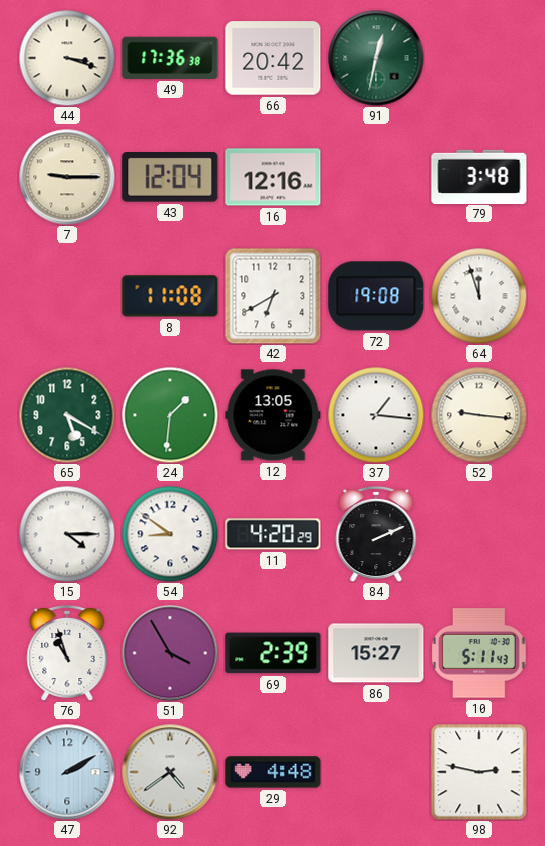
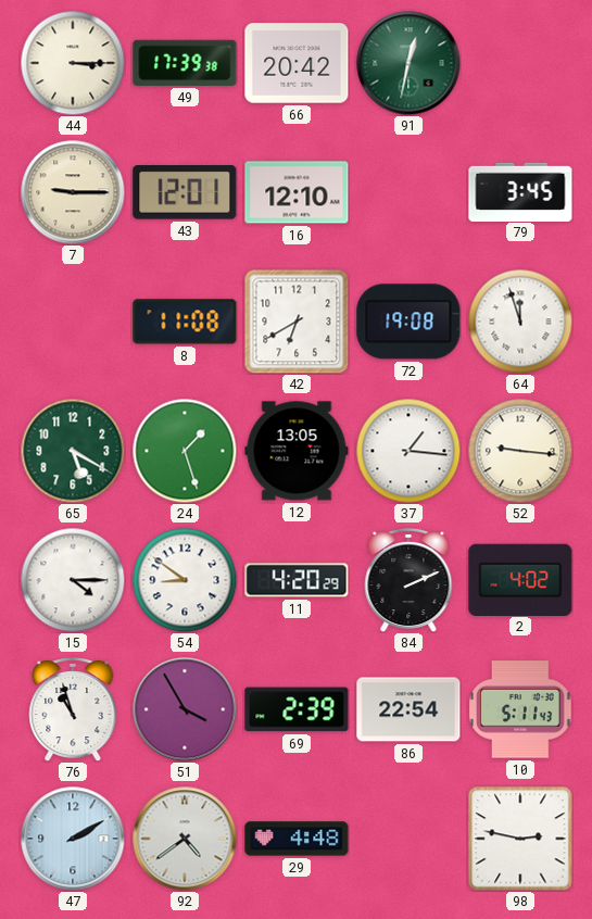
44: 3:18 -> 3:15
49: 17:36 -> 17:39
43: 12:04 -> 12:01
16: 12:16 -> 12:10
79: 3:48 -> 3:45
24: 1:31 -> 1:27
2: none -> 4:02
86: 15:27 -> 22:54
